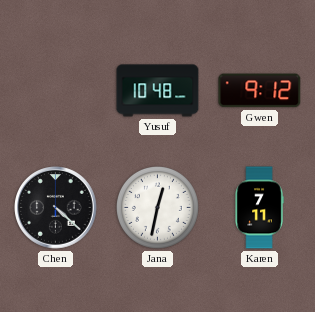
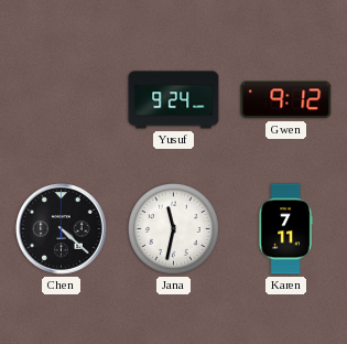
Yusuf: 10:48 -> 9:24
Jana: 12:32 -> 11:32
